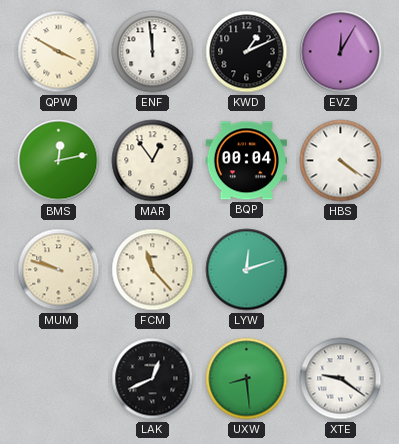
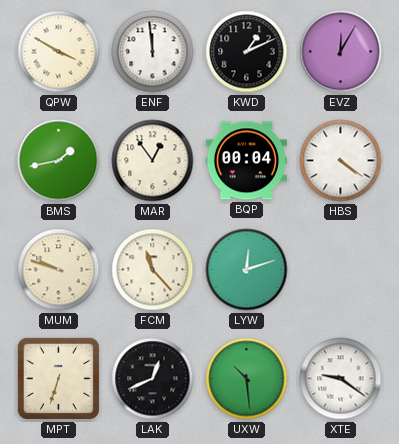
BMS: 12:13 -> 1:43
MPT: none -> 6:33
UXW: 8:29 -> 10:29
